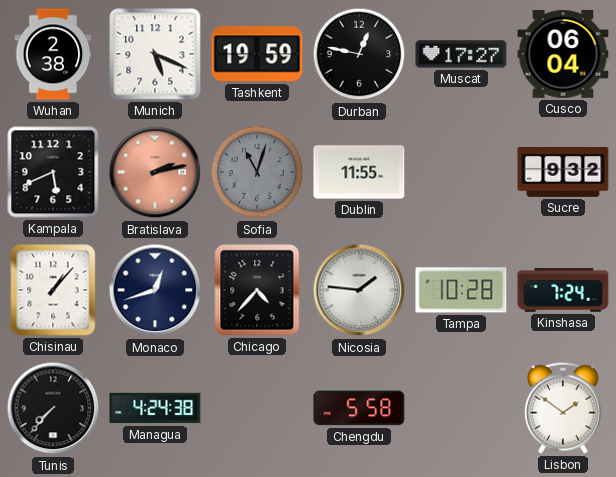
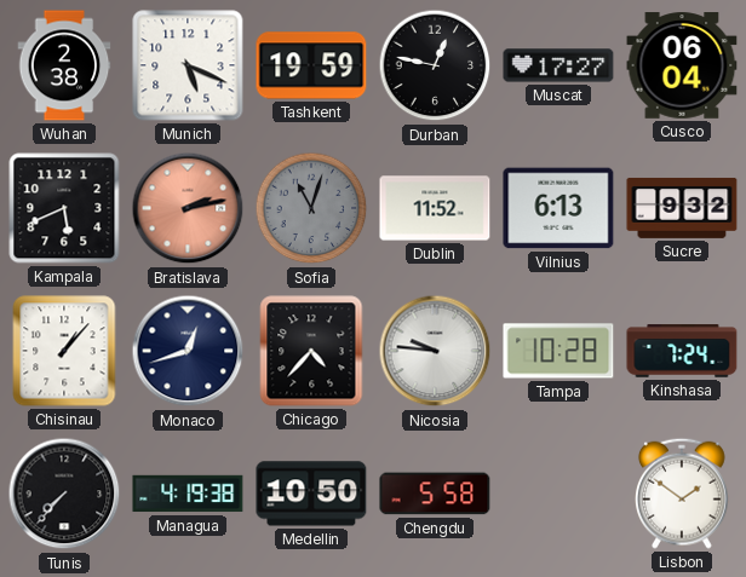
Dublin: 11:55 -> 11:52
Vilnius: none -> 6:13
Nicosia: 1:46 -> 9:46
Managua: 4:24 -> 4:19
Medellin: none -> 10:50
